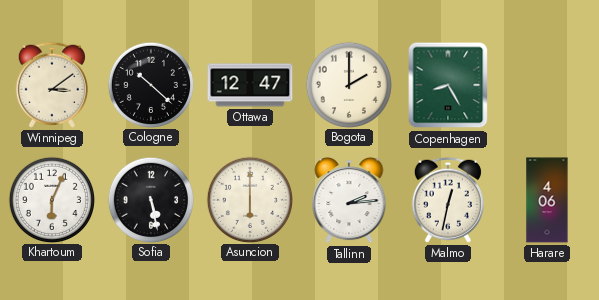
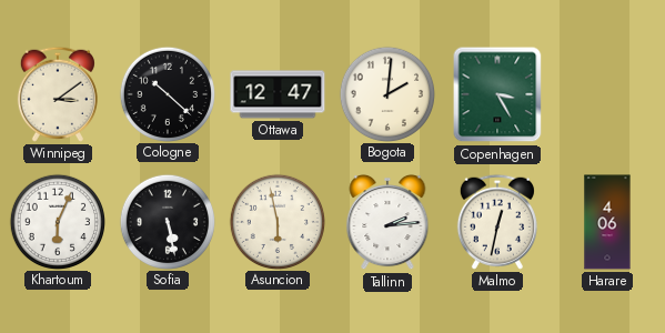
Bogota: 2:00 -> 2:01
Copenhagen: 8:25 -> 3:25
Asuncion: 6:00 -> 5:58
